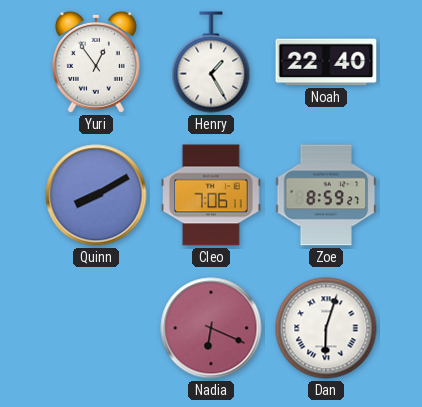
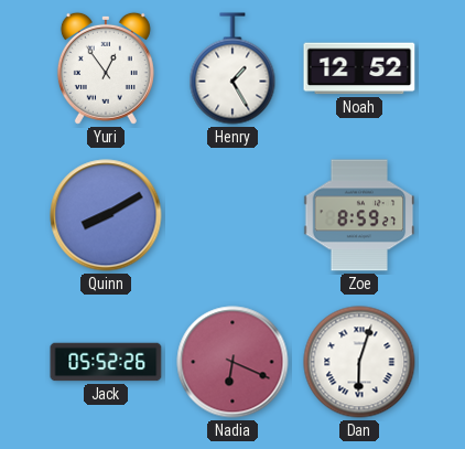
Noah: 22:40 -> 12:52
Cleo: 7:06 -> none
Jack: none -> 05:52
